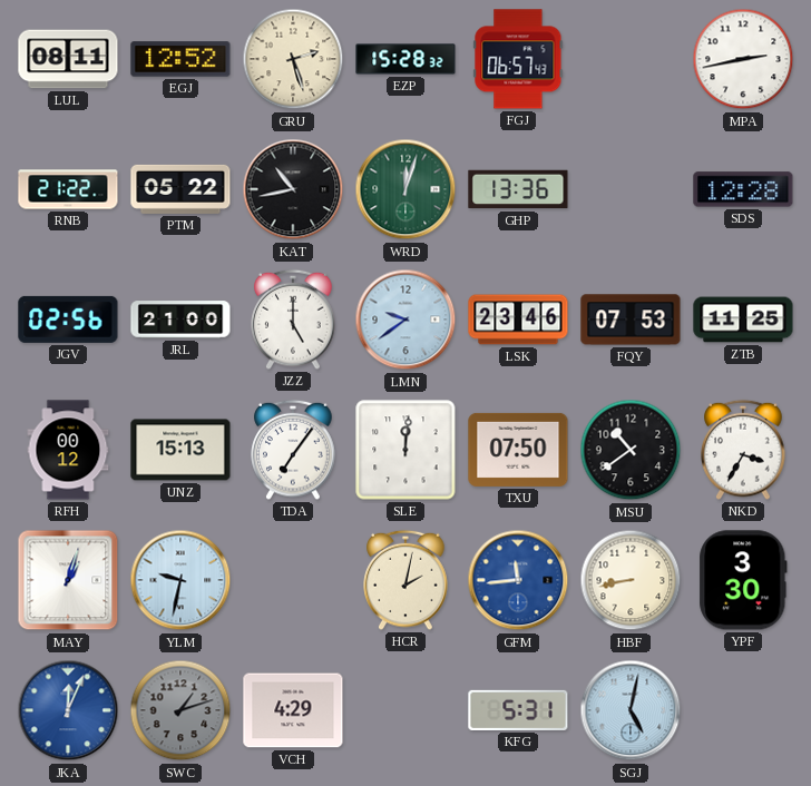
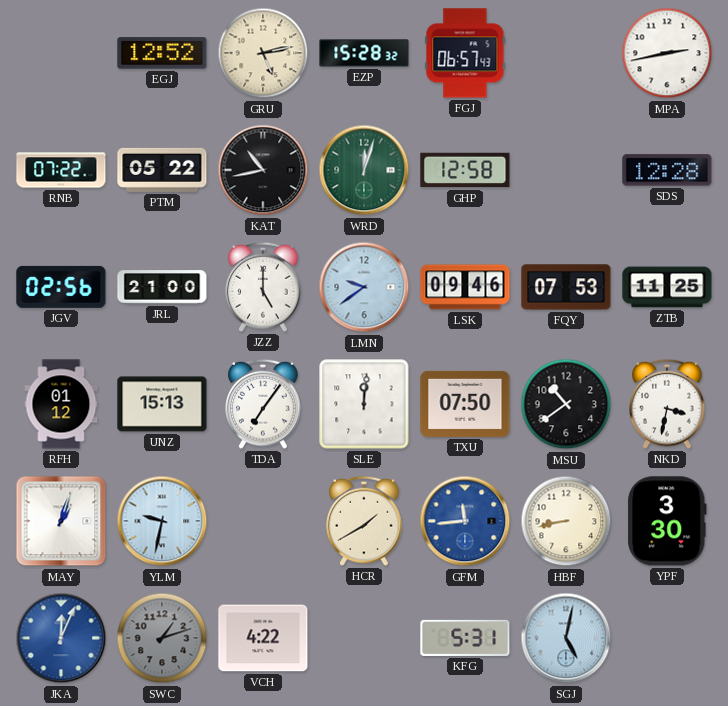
LUL: 08:11 -> none
GRU: 2:27 -> 5:13
RNB: 21:22 -> 07:22
GHP: 13:36 -> 12:58
LSK: 23:46 -> 09:46
RFH: 00:12 -> 01:12
NKD: 3:35 -> 3:32
HCR: 2:02 -> 1:40
VCH: 4:29 -> 4:22
